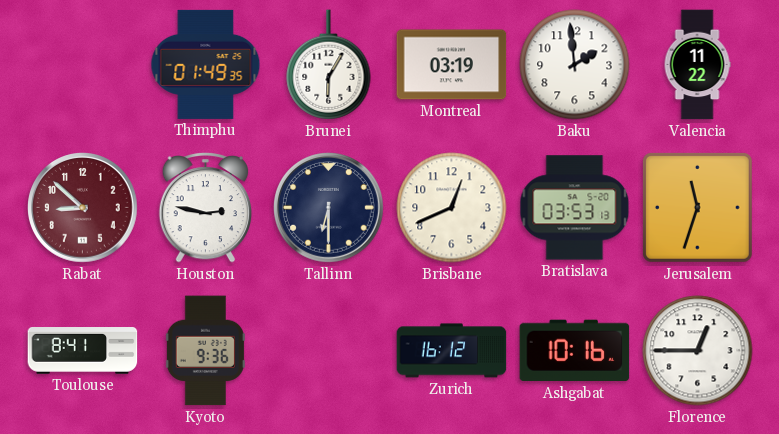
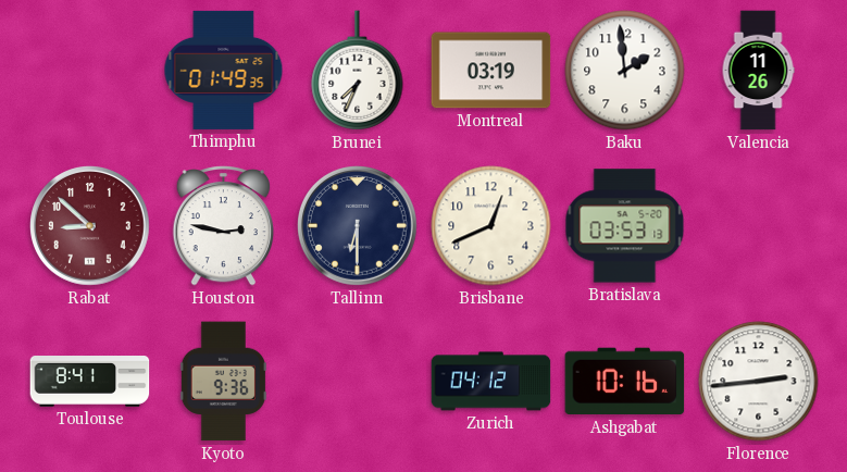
Brunei: 6:05 -> 7:34
Valencia: 11:22 -> 11:26
Jerusalem: 11:33 -> none
Zurich: 16:12 -> 04:12
Florence: 12:45 -> 2:44
